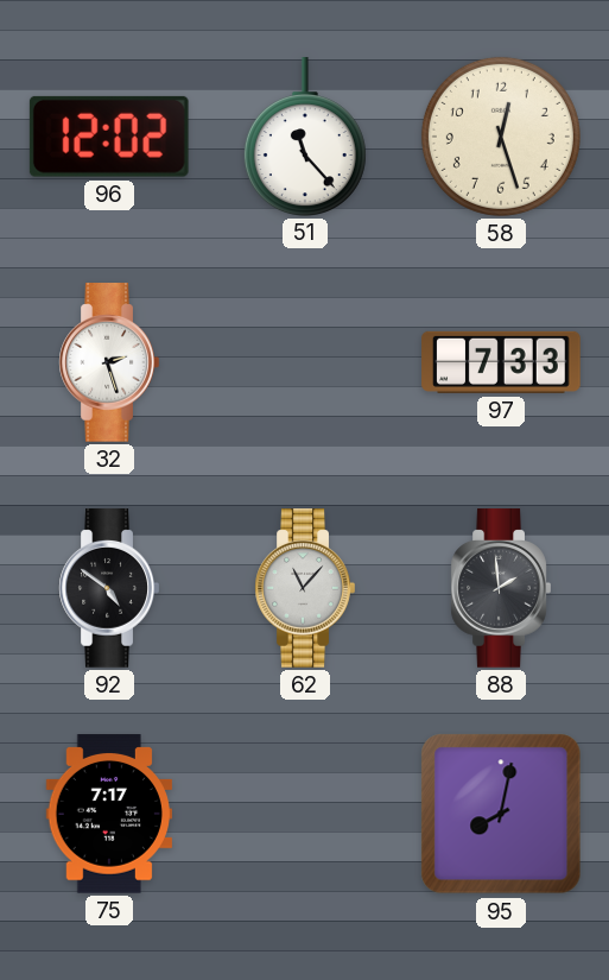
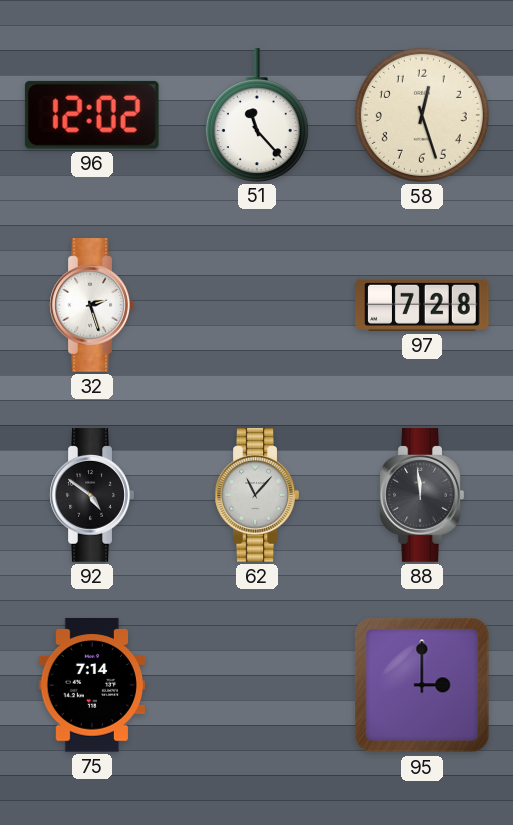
97: 7:33 -> 7:28
88: 1:59 -> 11:59
75: 7:17 -> 7:14
95: 8:02 -> 3:00
